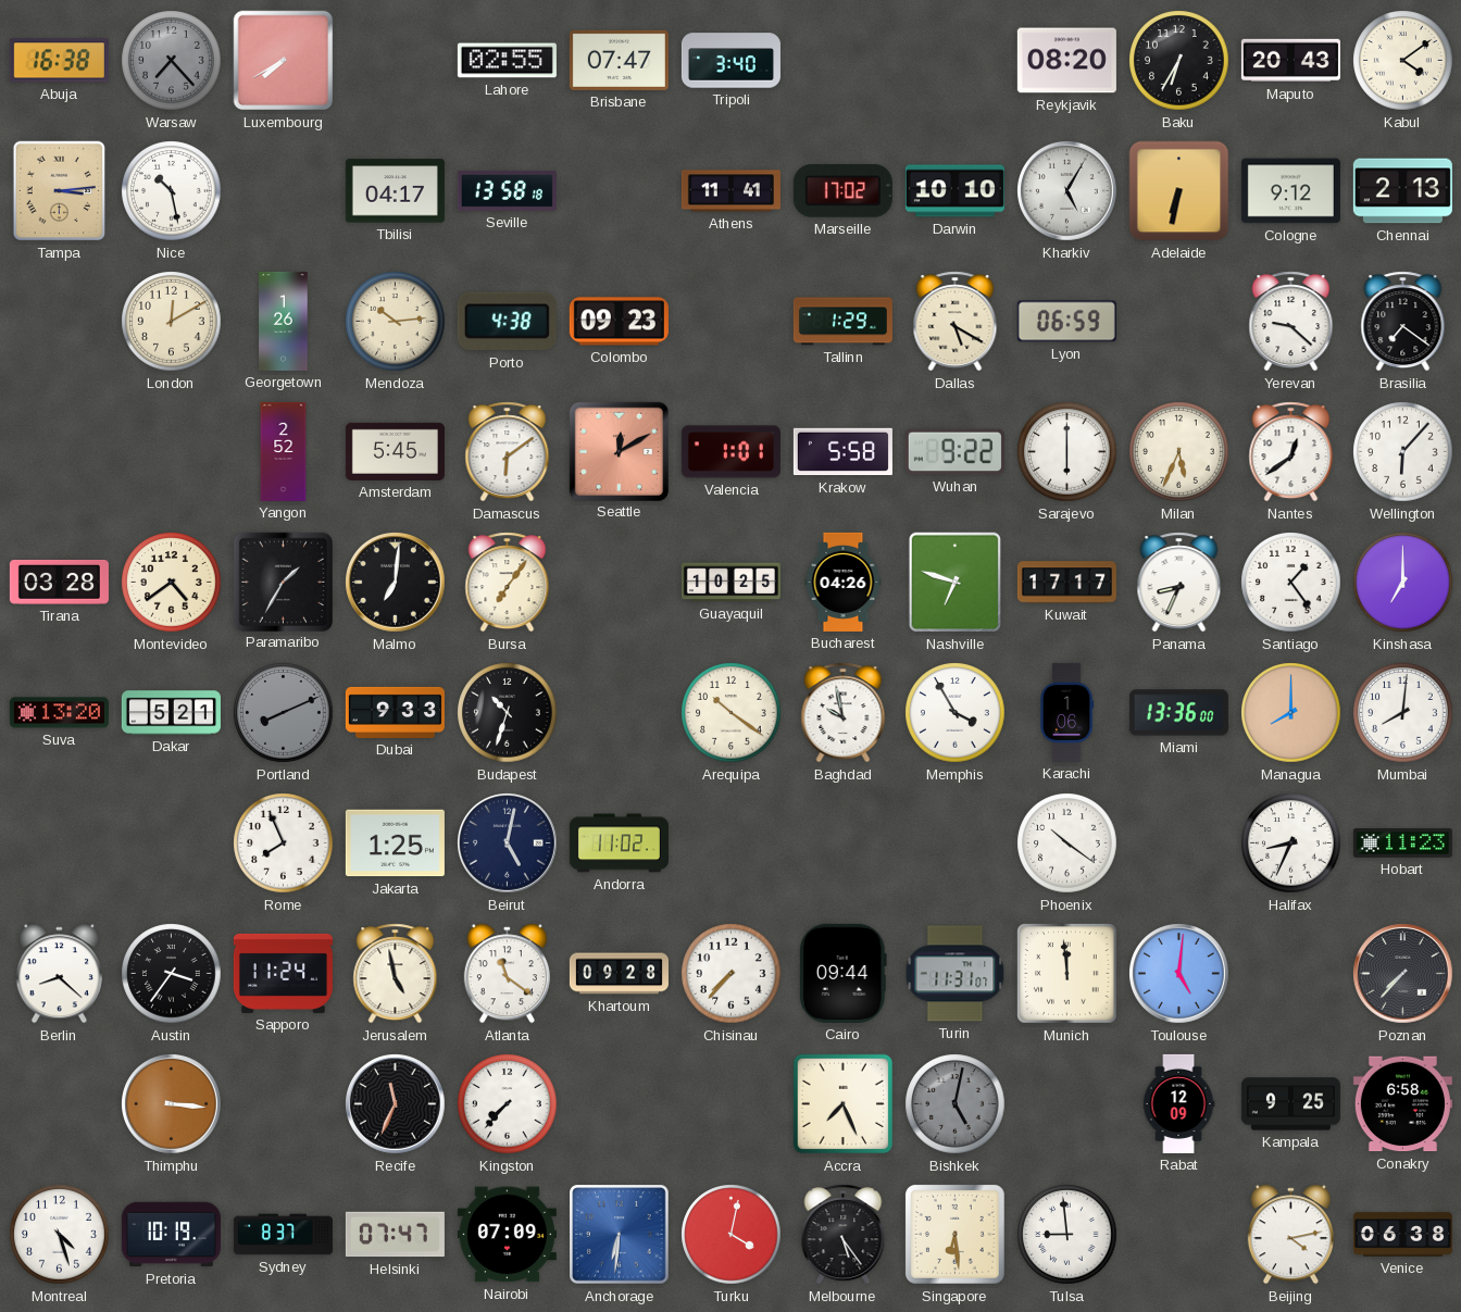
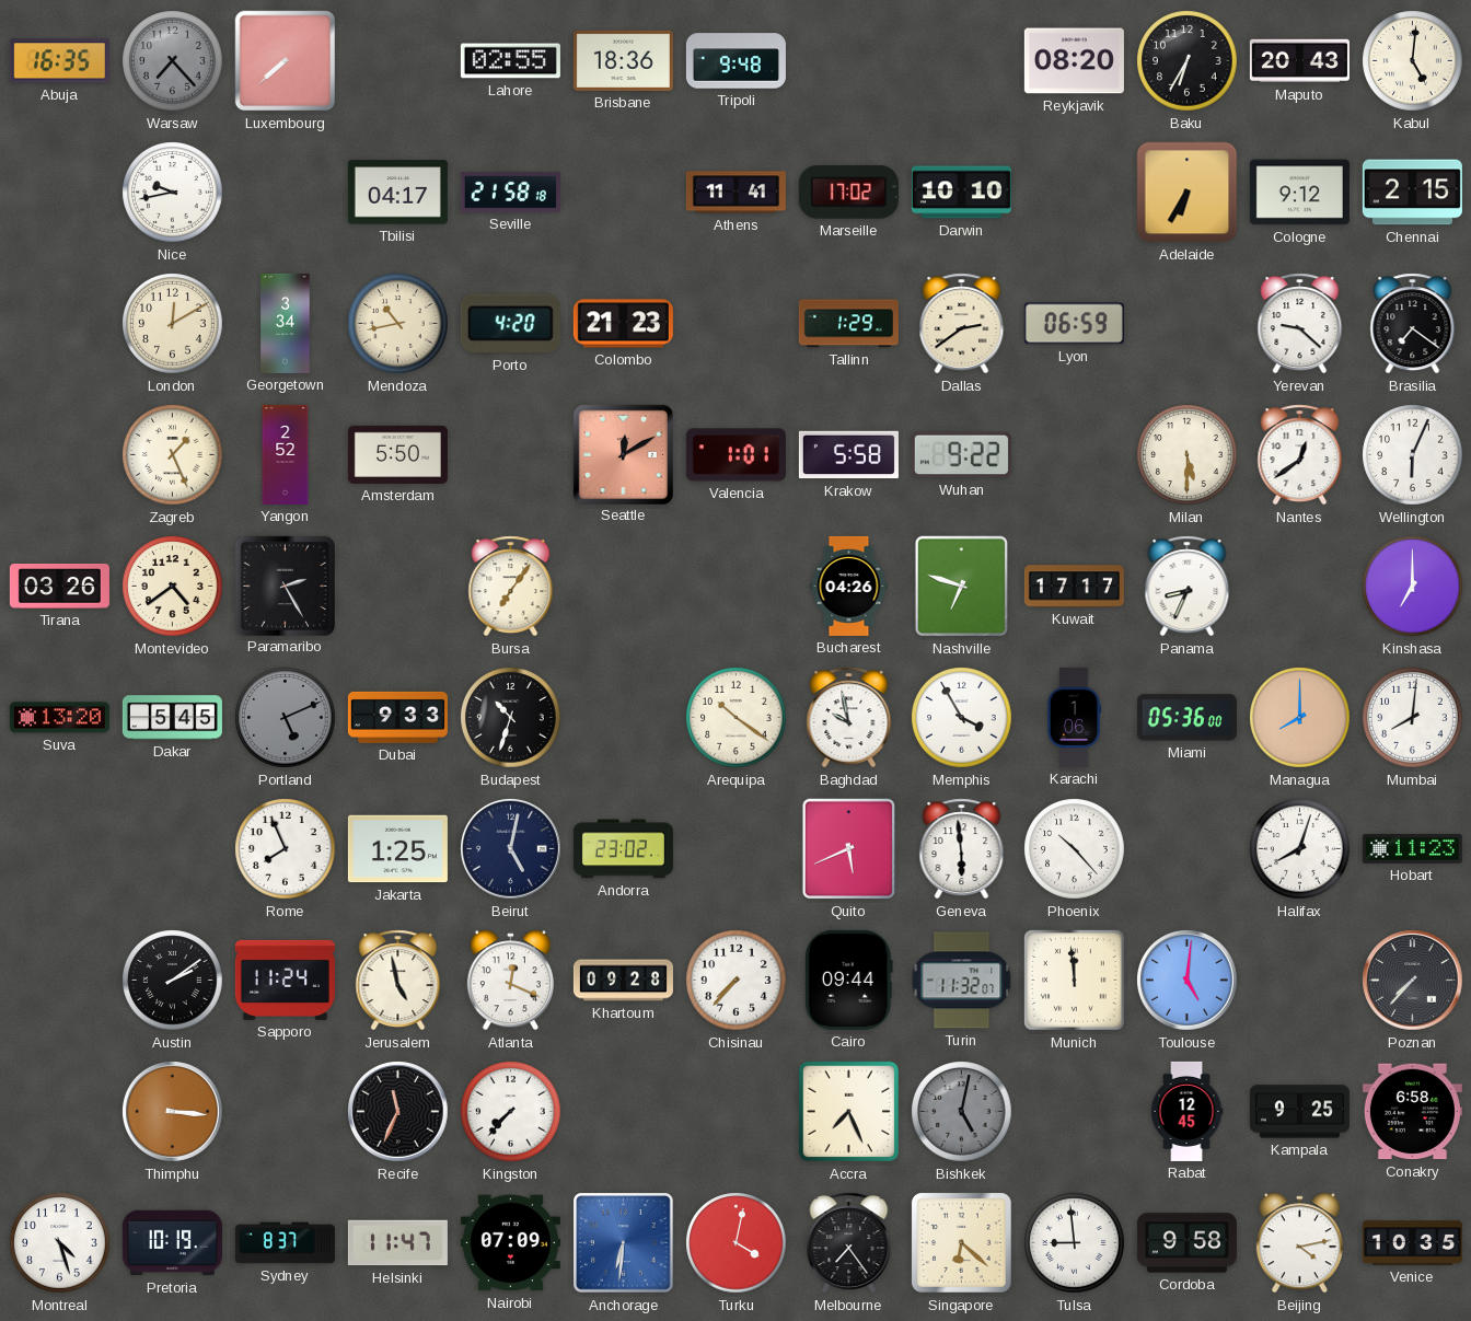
Abuja: 16:38 -> 16:35
Luxembourg: 7:40 -> 7:38
Brisbane: 07:47 -> 18:36
Tripoli: 3:40 -> 9:48
Kabul: 4:09 -> 5:01
Tampa: 3:14 -> none
Nice: 10:28 -> 9:43
Seville: 13:58 -> 21:58
Kharkiv: 5:05 -> none
Adelaide: 6:32 -> 6:35
Chennai: 2:13 -> 2:15
Georgetown: 1:26 -> 3:34
Mendoza: 10:14 -> 10:43
Porto: 4:38 -> 4:20
Colombo: 09:23 -> 21:23
Dallas: 5:20 -> 2:39
Zagreb: none -> 1:26
Amsterdam: 5:45 -> 5:50
Damascus: 6:09 -> none
Sarajevo: 6:00 -> none
Milan: 5:34 -> 5:30
Wellington: 6:07 -> 6:04
Tirana: 03:28 -> 03:26
Paramaribo: 1:35 -> 2:25
Malmo: 7:01 -> none
Guayaquil: 10:25 -> none
Santiago: 1:24 -> none
Dakar: 5:21 -> 5:45
Portland: 8:11 -> 5:11
Miami: 13:36 -> 05:36
Andorra: 11:02 -> 23:02
Quito: none -> 5:41
Geneva: none -> 5:59
Phoenix: 10:21 -> 10:23
Halifax: 8:34 -> 8:03
Berlin: 8:22 -> none
Austin: 3:36 -> 2:09
Atlanta: 11:21 -> 12:19
Turin: 11:31 -> 11:32
Rabat: 12:09 -> 12:45
Helsinki: 07:47 -> 11:47
Melbourne: 5:24 -> 7:24
Singapore: 6:29 -> 6:22
Cordoba: none -> 9:58
Venice: 06:38 -> 10:35
